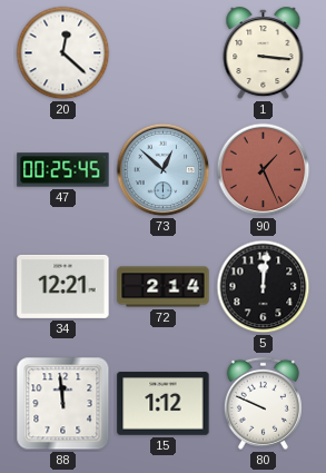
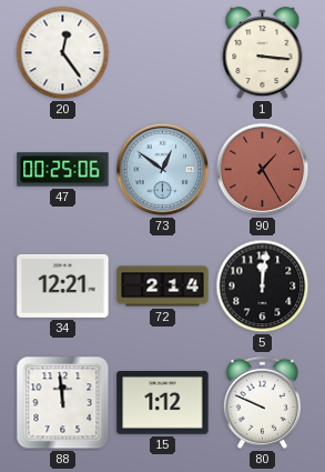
20: 12:22 -> 12:24
47: 00:25:45 -> 00:25:06
73: 12:52 -> 12:51
90: 1:26 -> 1:25
